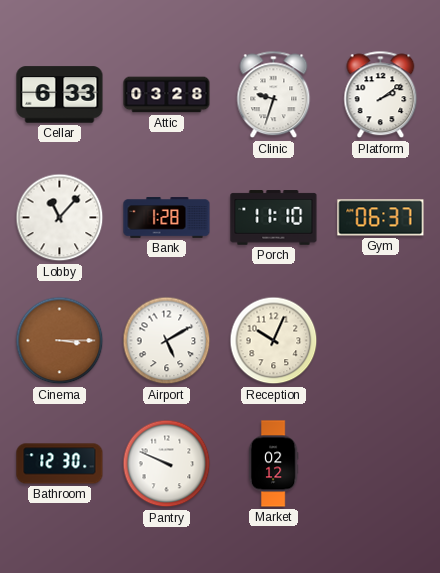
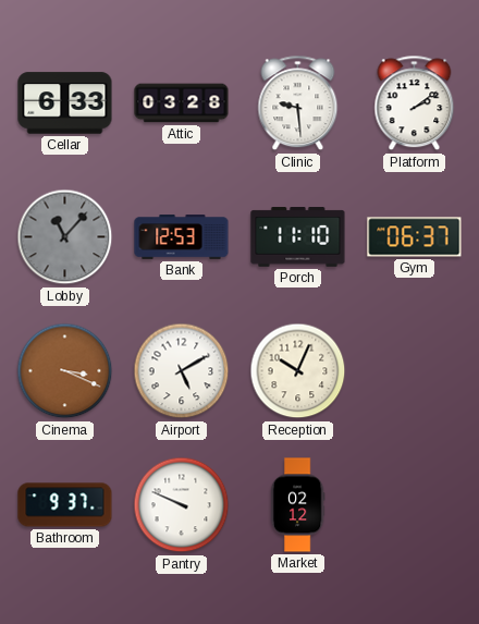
Clinic: 9:33 -> 9:29
Lobby dial: white -> grey
Bank: 1:28 -> 12:53
Cinema: 3:15 -> 3:19
Bathroom: 12:30 -> 9:37
